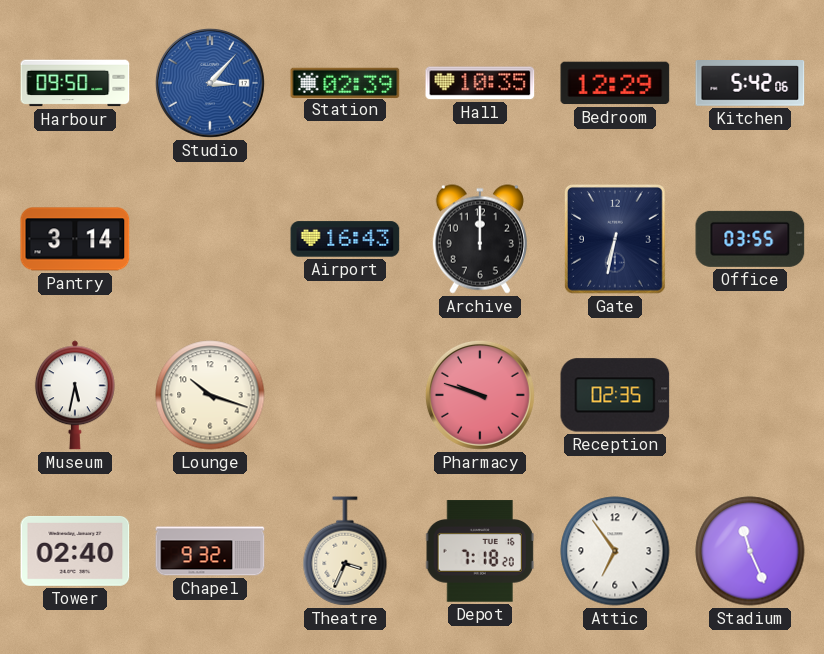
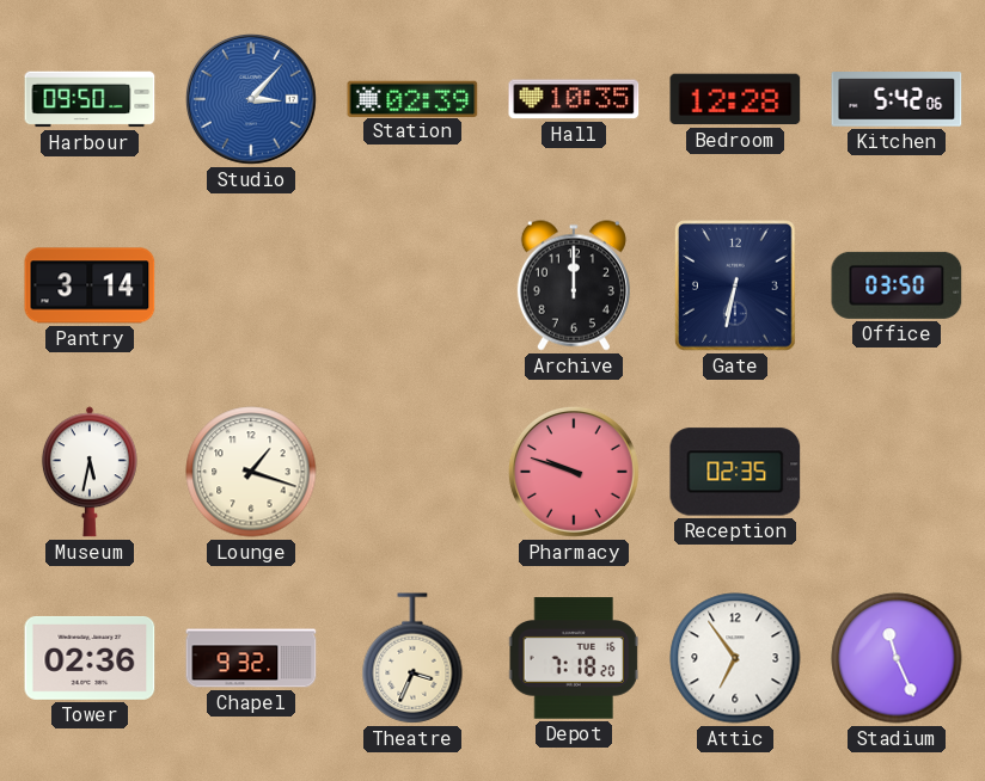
Bedroom: 12:29 -> 12:28
Airport: 16:43 -> none
Office: 03:55 -> 03:50
Lounge: 10:18 -> 1:18
Tower: 02:40 -> 02:36
